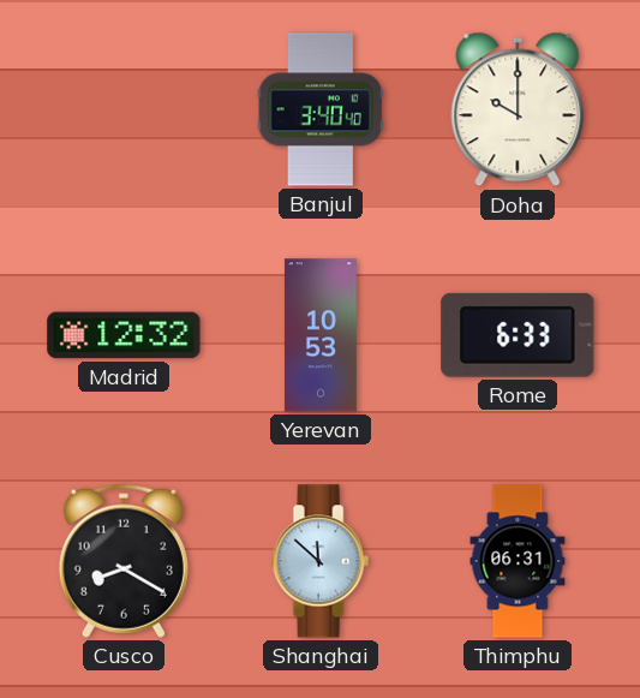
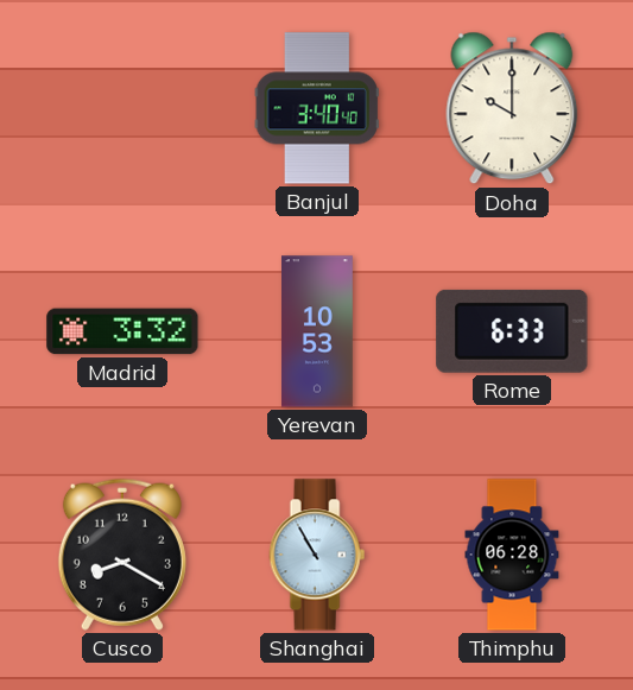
Madrid: 12:32 -> 3:32
Shanghai: 11:52 -> 10:55
Thimphu: 06:31 -> 06:28
